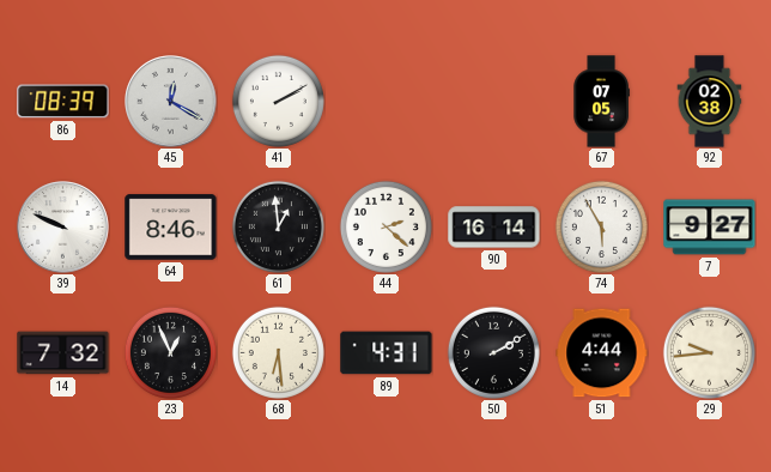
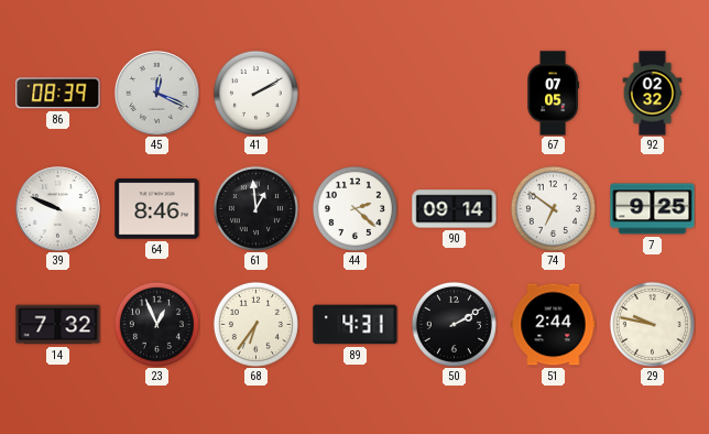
45: 12:20 -> 12:19
92: 02:38 -> 02:32
90: 16:14 -> 09:14
74: 5:55 -> 6:51
7: 9:27 -> 9:25
68: 6:29 -> 6:36
51: 4:44 -> 2:44
29: 9:44 -> 9:47
